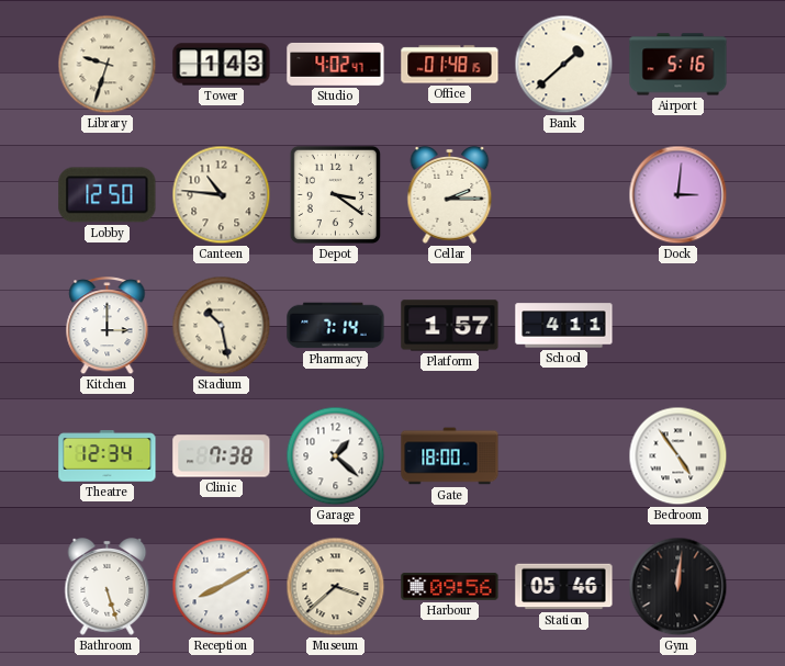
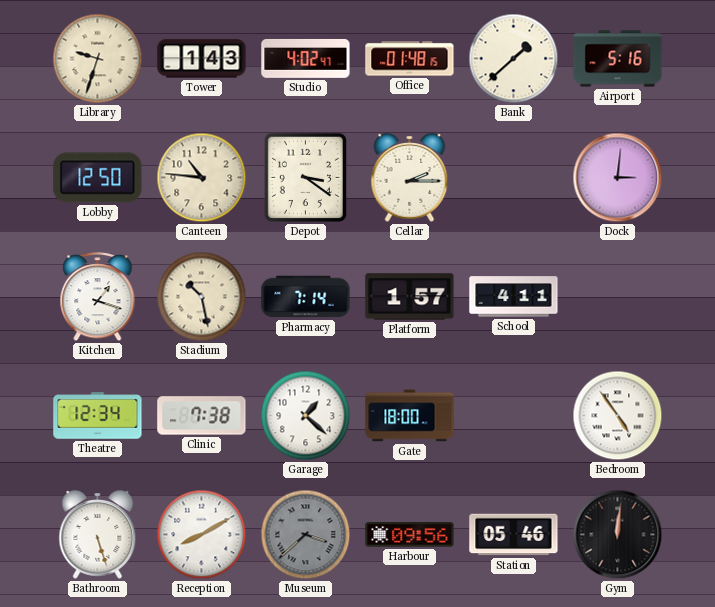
Kitchen: 3:00 -> 1:18
Museum dial: cream -> grey
